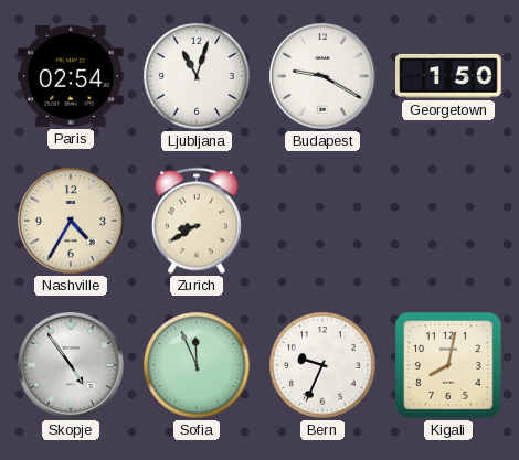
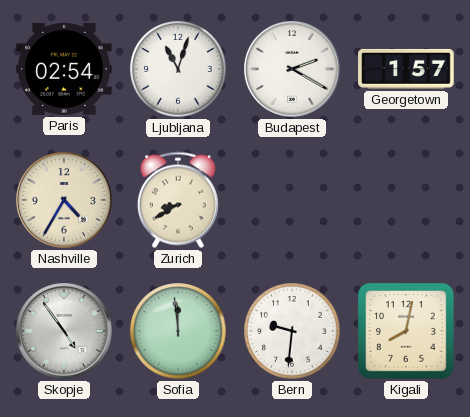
Budapest: 9:20 -> 2:20
Georgetown: 1:50 -> 1:57
Sofia: 11:56 -> 11:59
Bern: 9:34 -> 9:31
